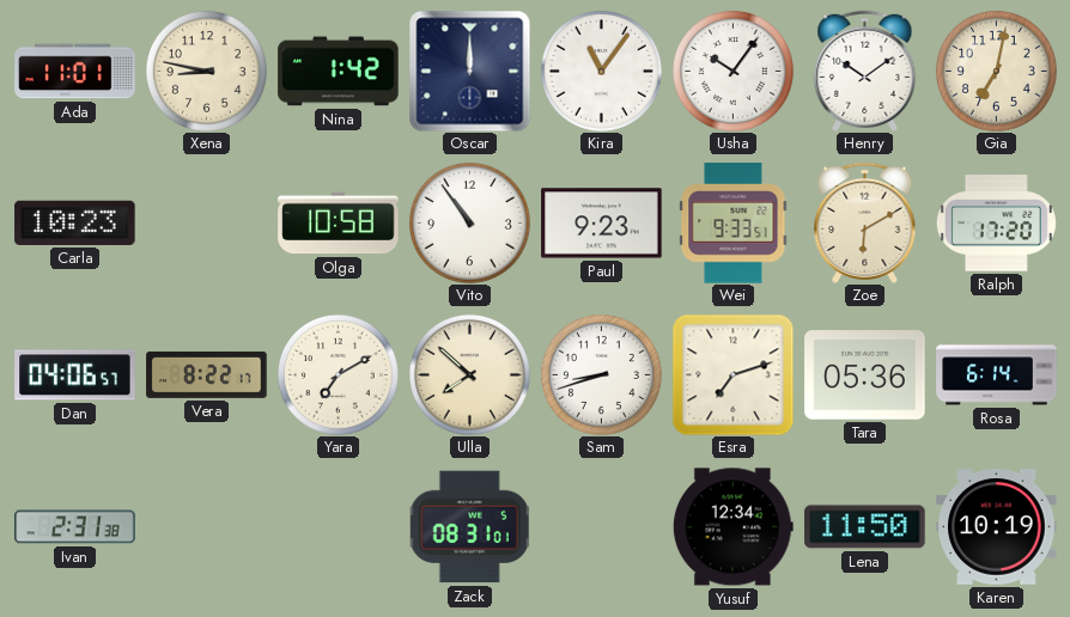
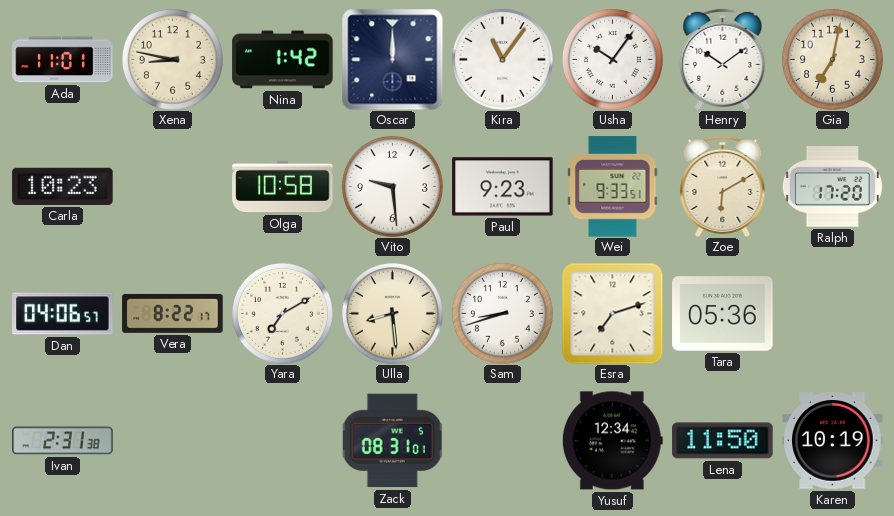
Vito: 10:54 -> 9:29
Ulla: 7:52 -> 8:29
Rosa: 6:14 -> none
